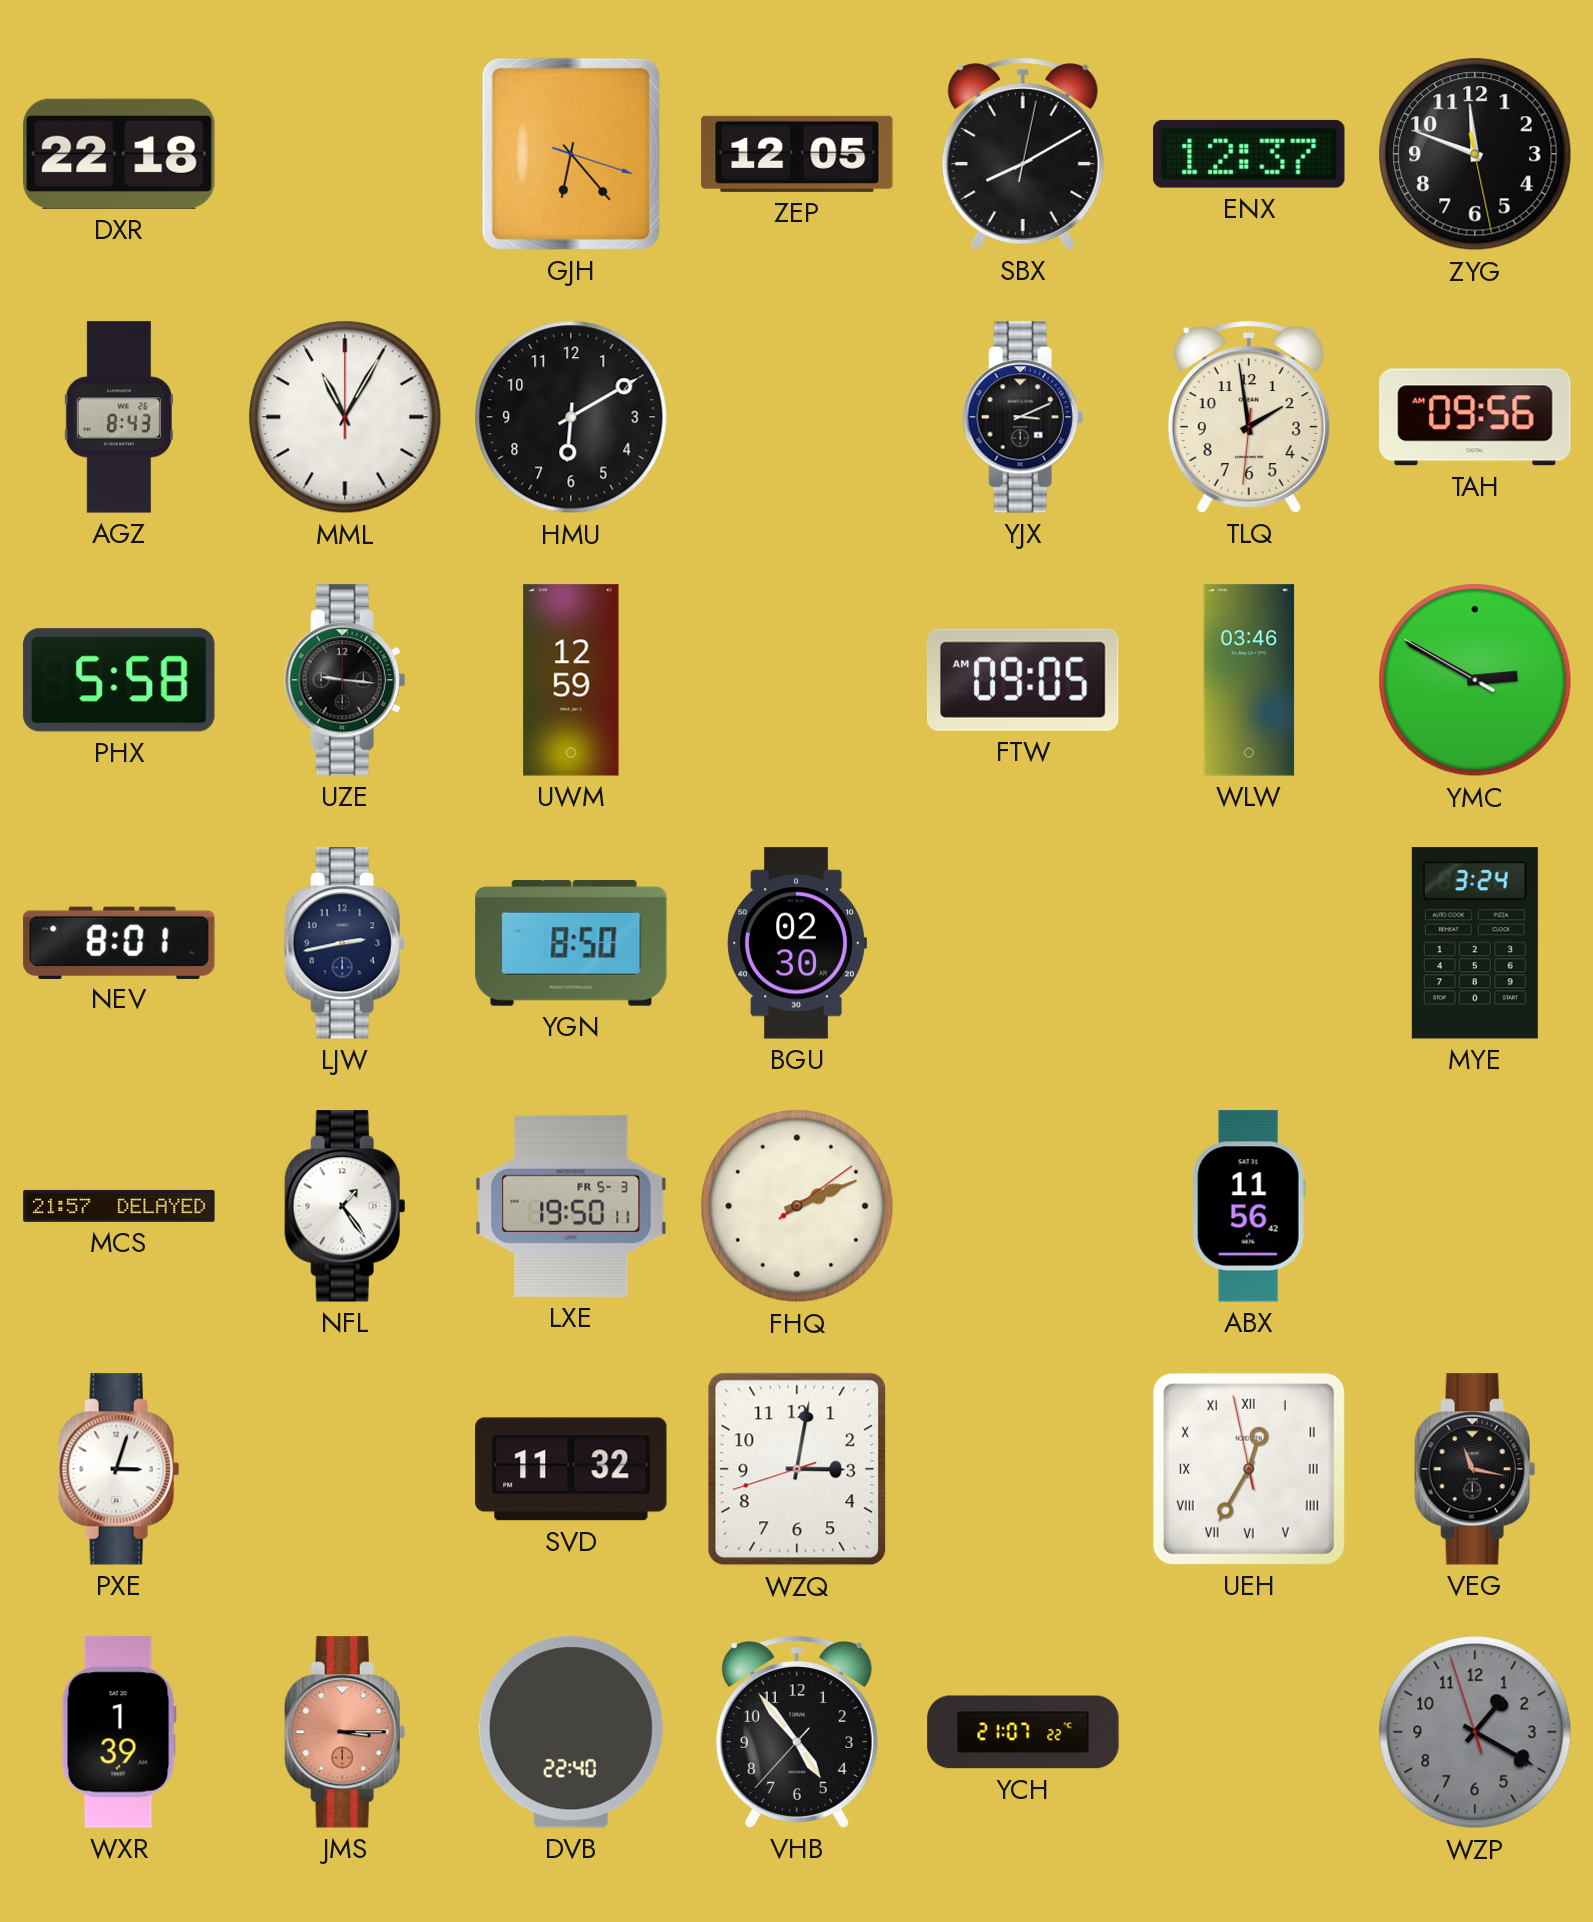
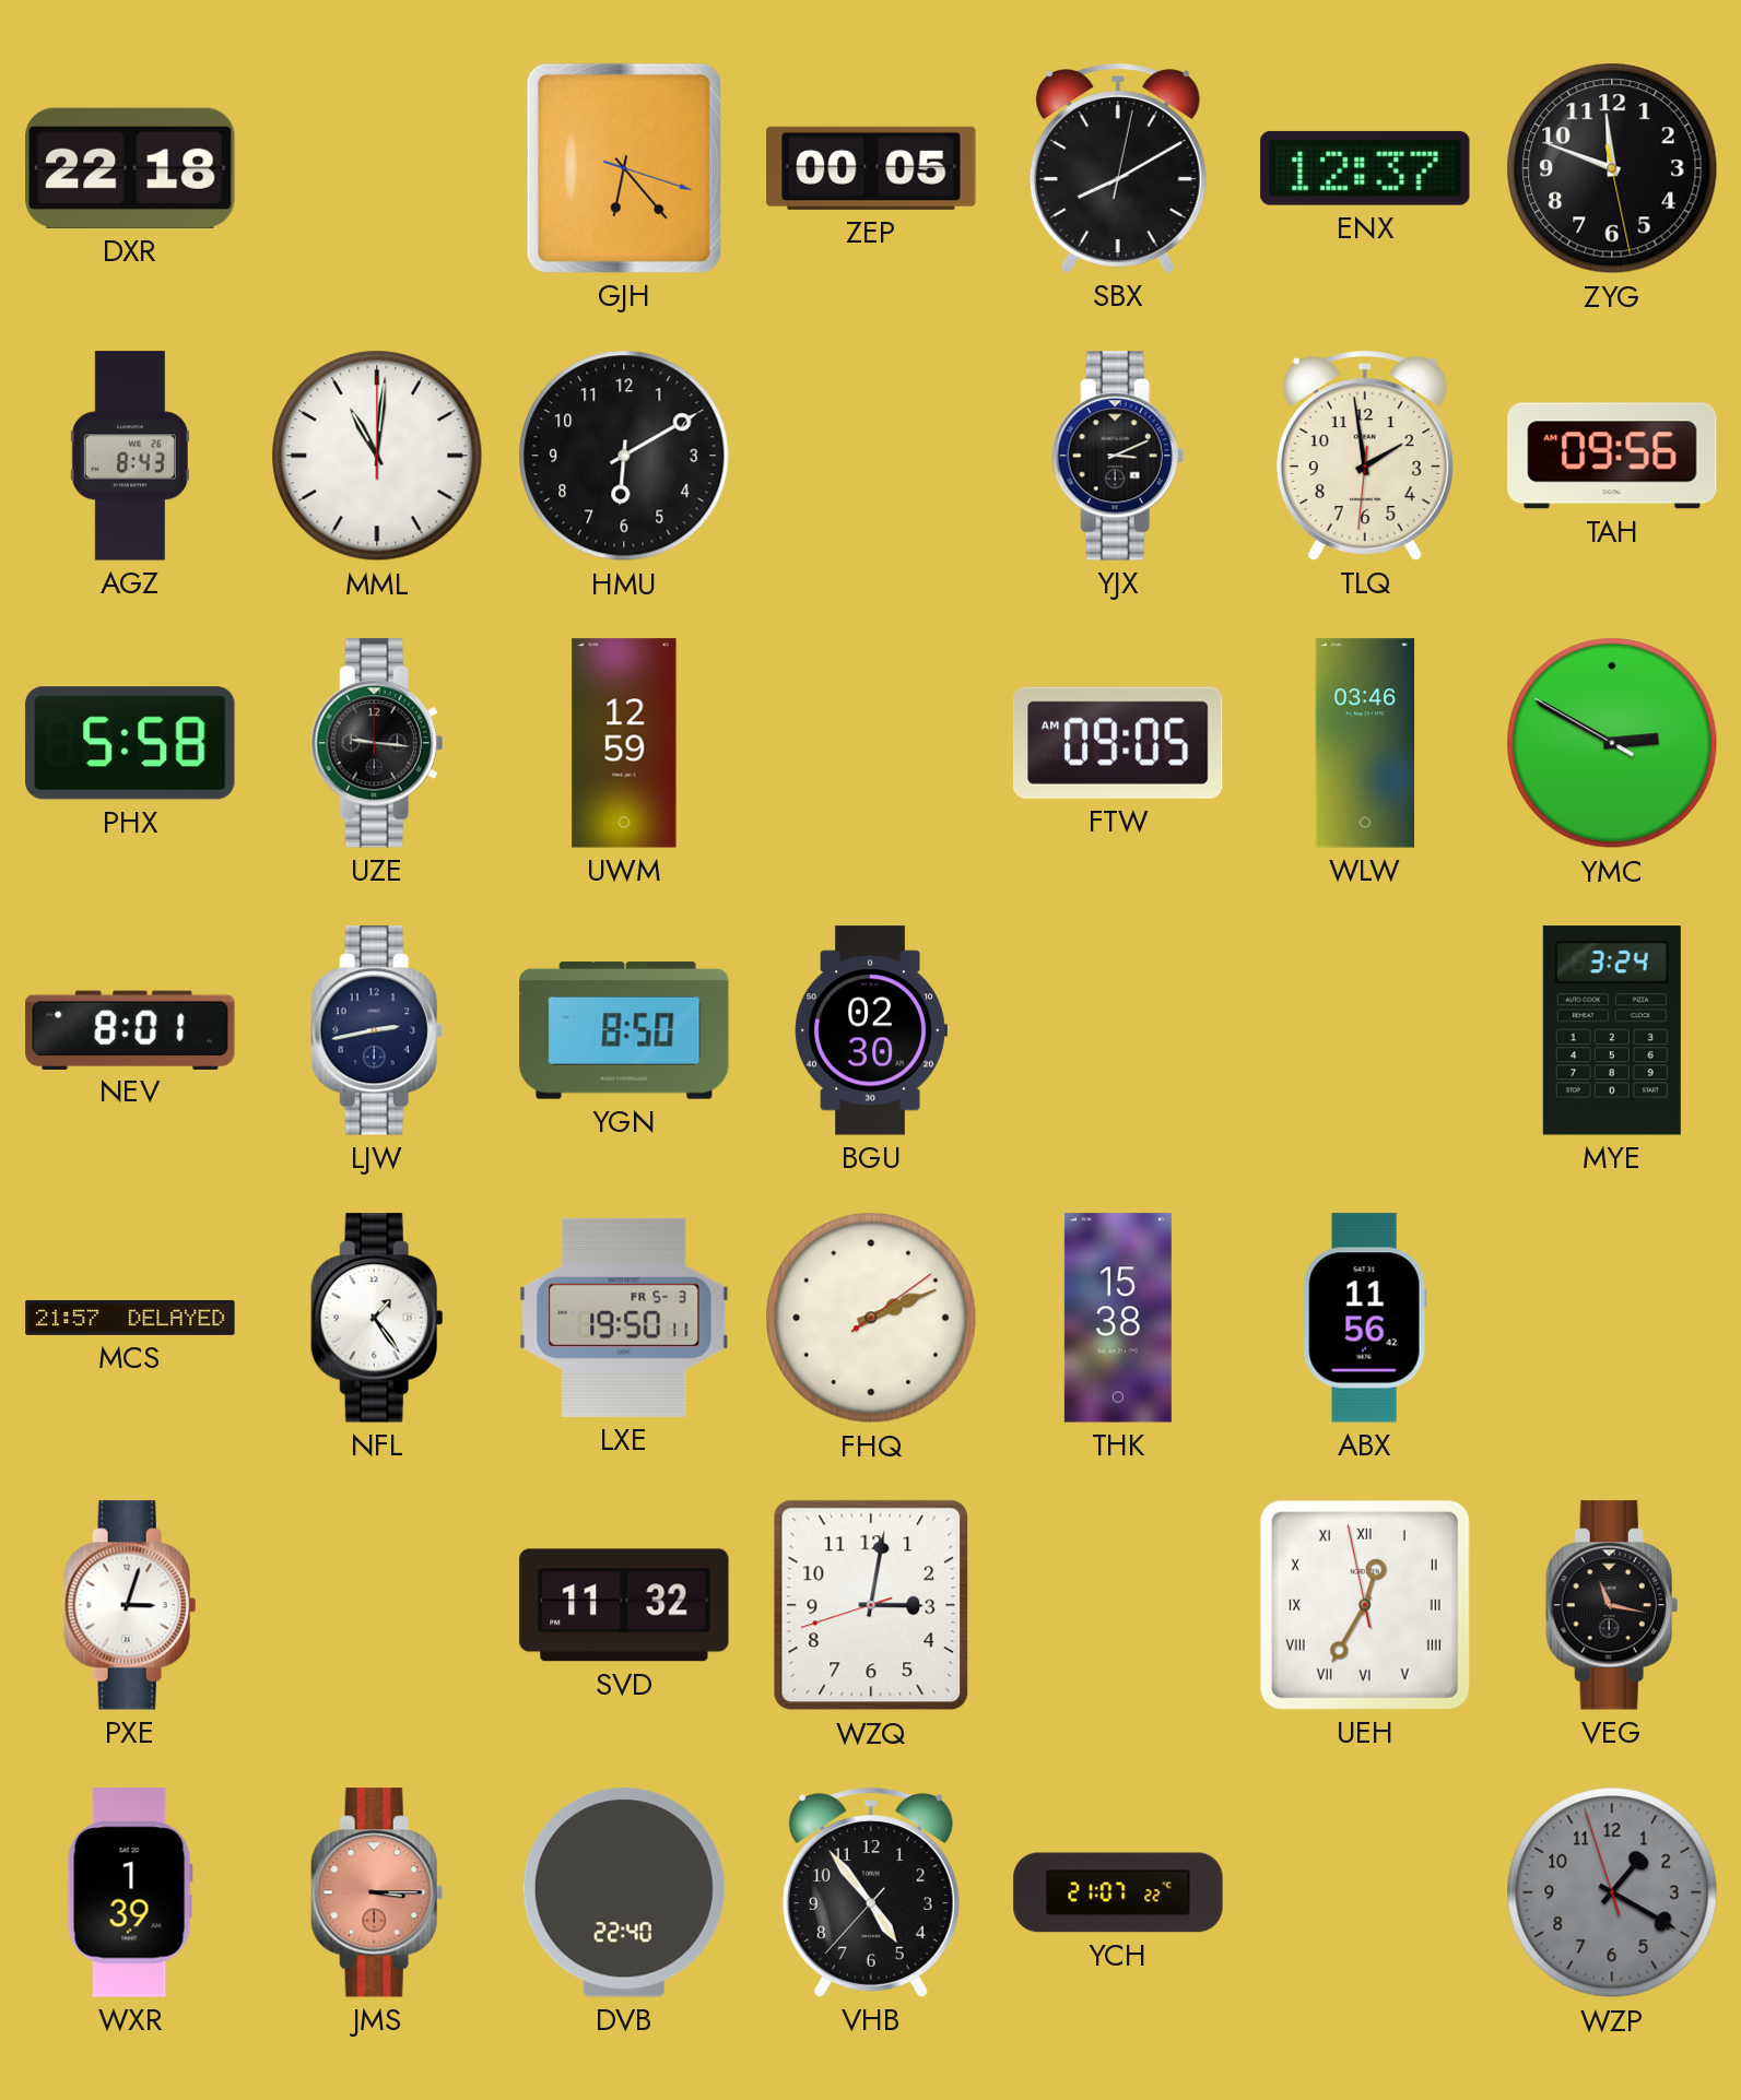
ZEP: 12:05 -> 00:05
MML: 11:05 -> 11:01
THK: none -> 15:38
